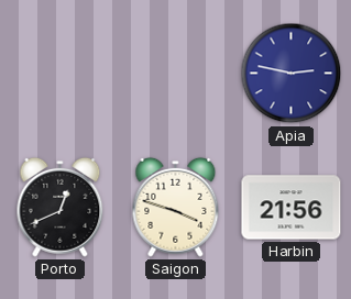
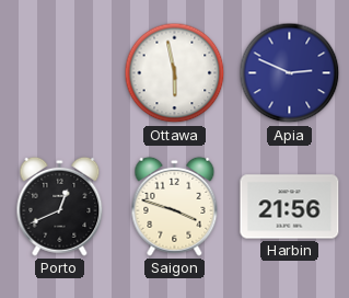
Ottawa: none -> 5:58
Apia: 2:47 -> 2:49
